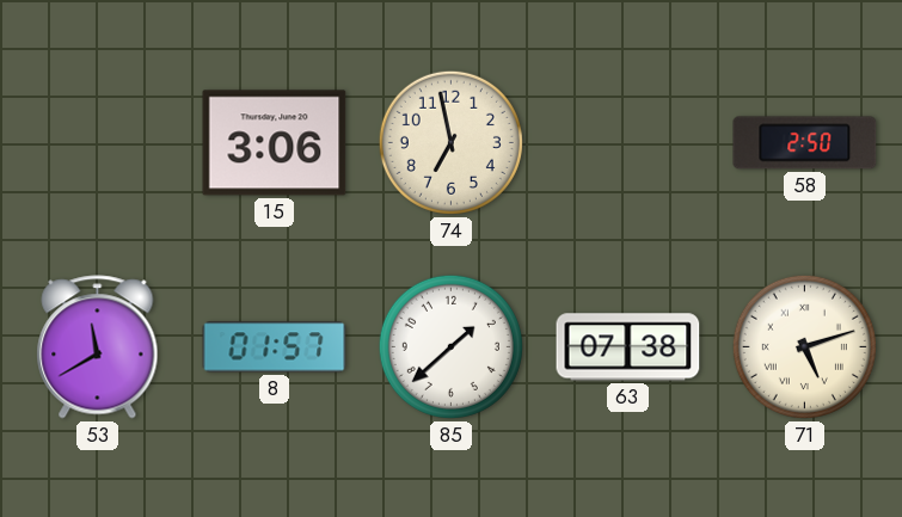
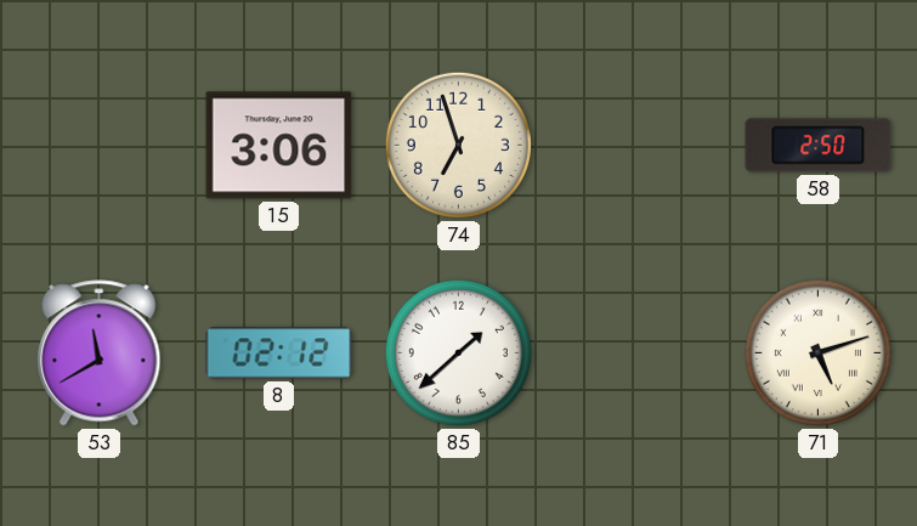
74: 6:58 -> 6:57
8: 01:57 -> 02:12
63: 07:38 -> none
